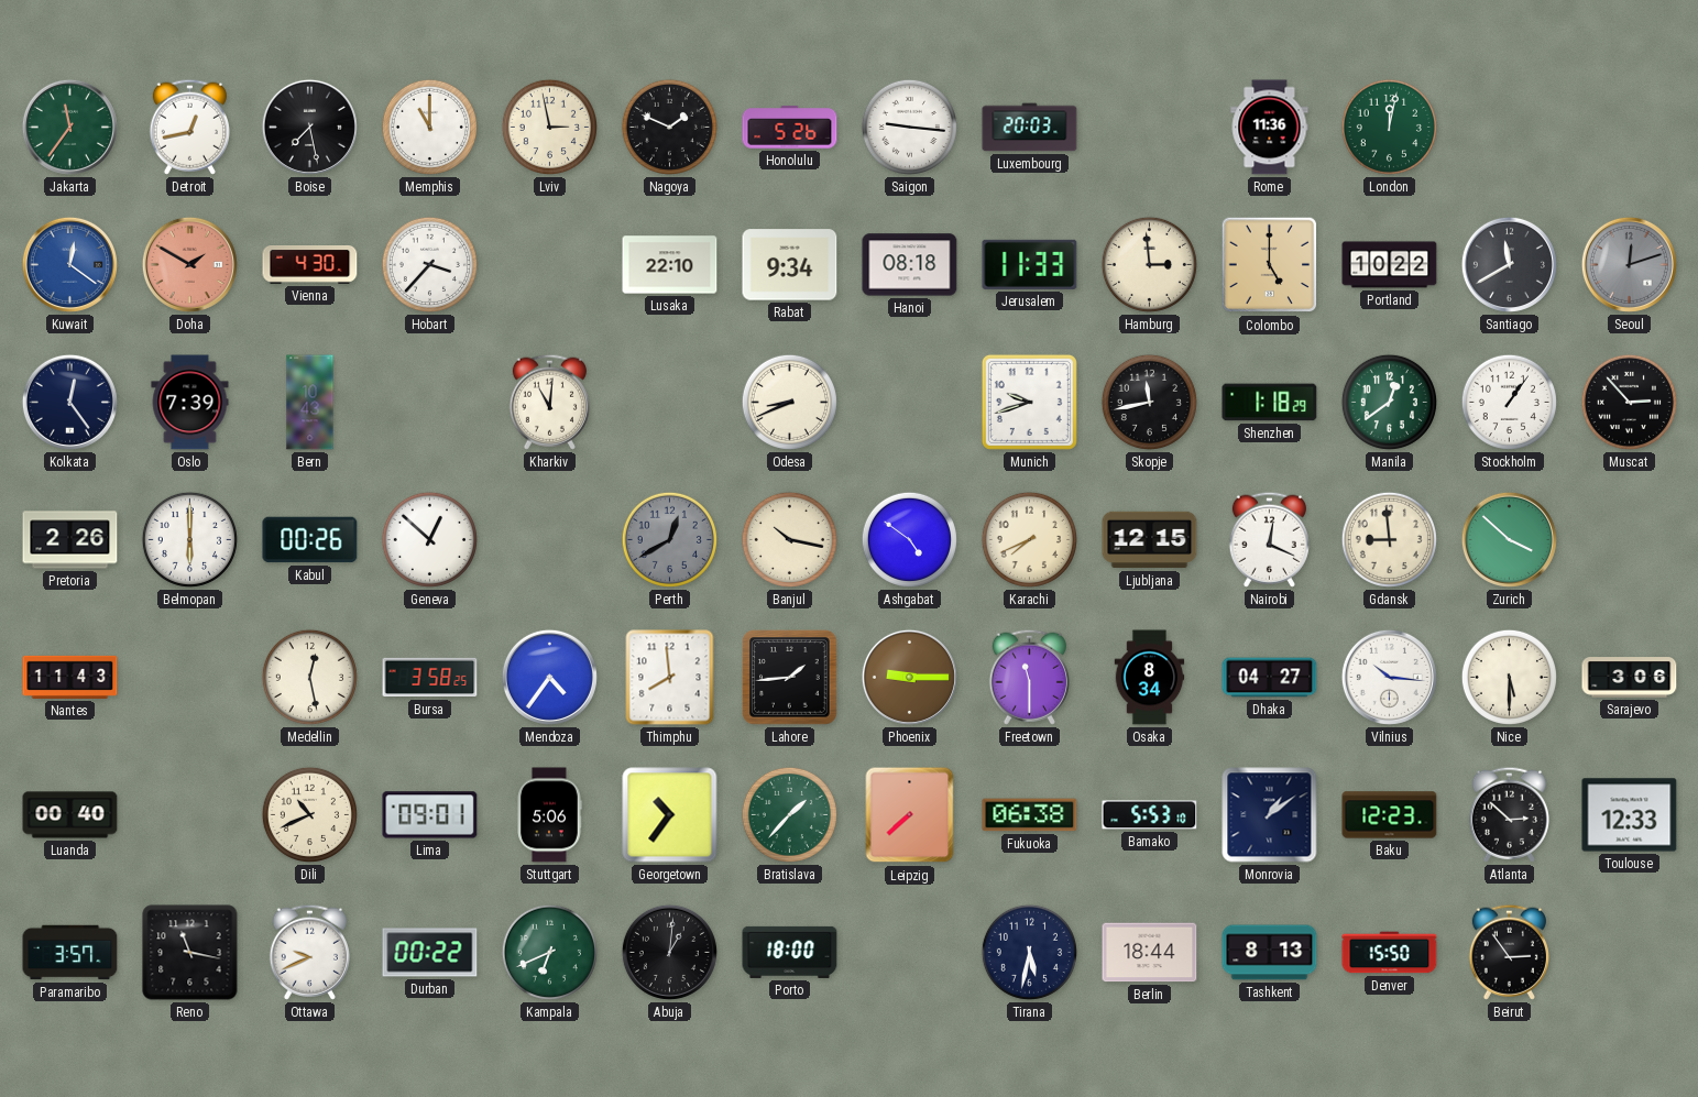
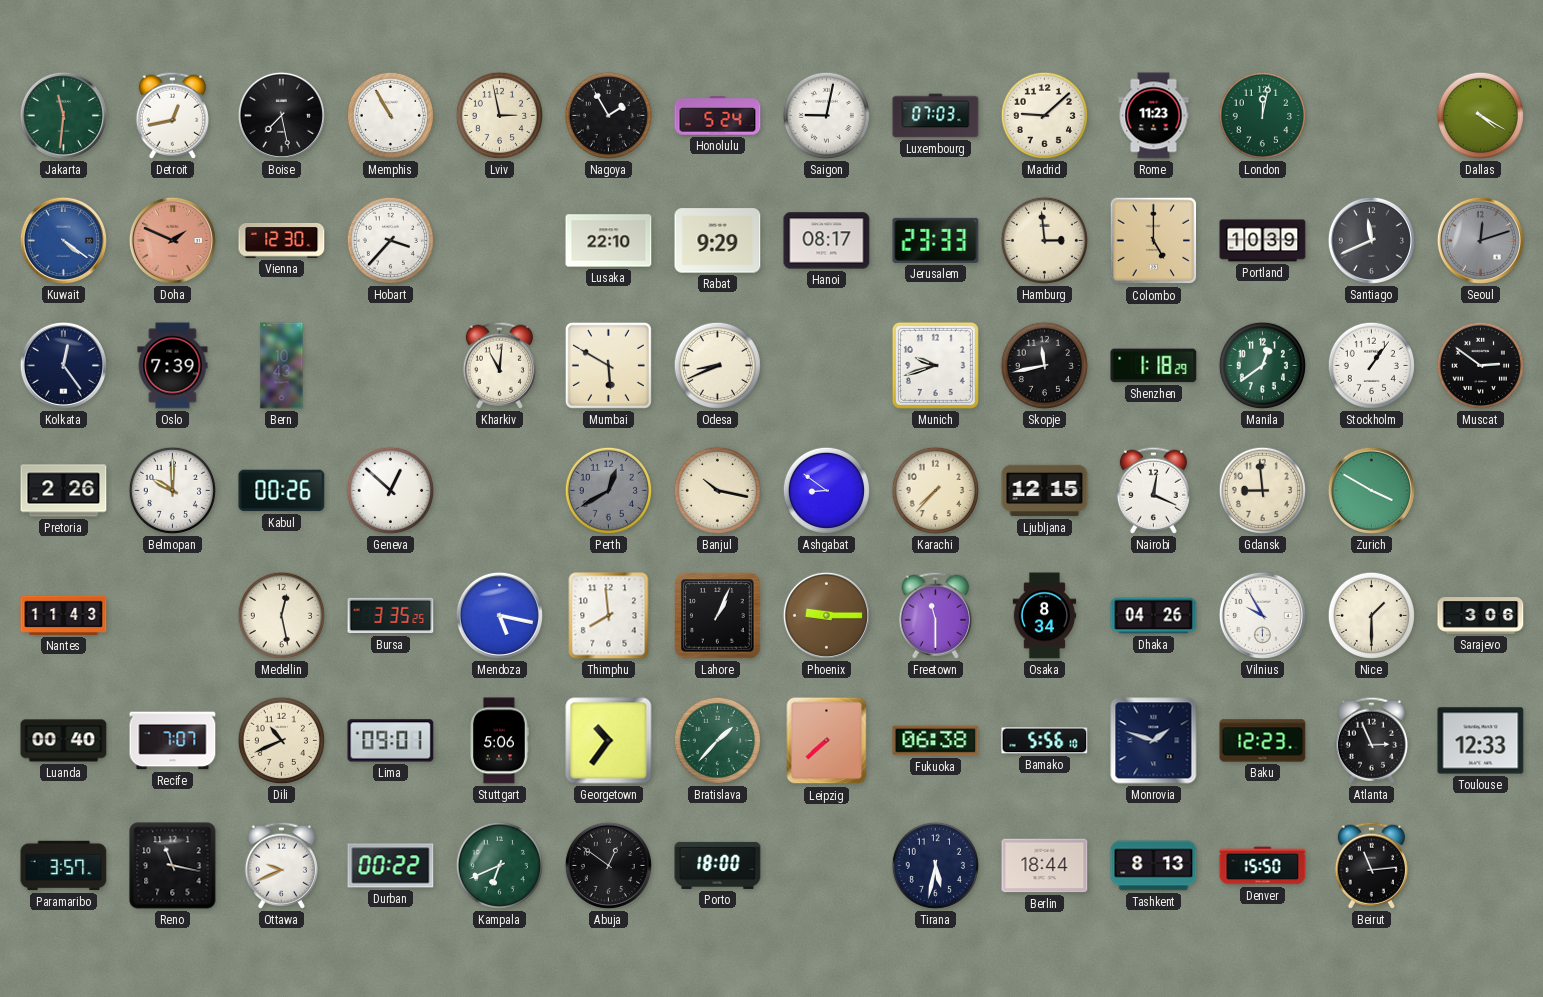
Jakarta: 11:36 -> 11:31
Memphis: 11:00 -> 10:55
Nagoya: 1:49 -> 1:55
Honolulu: 5:26 -> 5:24
Saigon: 9:16 -> 9:02
Luxembourg: 20:03 -> 07:03
Madrid: none -> 9:08
Rome: 11:36 -> 11:23
Dallas: none -> 4:20
Kuwait: 12:21 -> 4:21
Doha: 1:50 -> 1:49
Vienna: 4:30 -> 12:30
Rabat: 9:34 -> 9:29
Hanoi: 08:18 -> 08:17
Jerusalem: 11:33 -> 23:33
Portland: 10:22 -> 10:39
Santiago: 11:40 -> 11:41
Mumbai: none -> 5:50
Muscat: 2:53 -> 2:51
Belmopan: 6:00 -> 10:00
Ashgabat: 4:51 -> 8:51
Karachi: 7:41 -> 7:37
Zurich: 3:52 -> 3:50
Bursa: 3:58 -> 3:35
Mendoza: 4:36 -> 5:17
Lahore: 1:44 -> 1:04
Dhaka: 04:27 -> 04:26
Vilnius: 10:16 -> 9:55
Nice: 5:30 -> 1:30
Recife: none -> 7:07
Bamako: 5:53 -> 5:56
Monrovia: 1:09 -> 1:48
Atlanta: 2:52 -> 2:56
Abuja: 1:01 -> 12:51
Beirut: 2:54 -> 11:14
